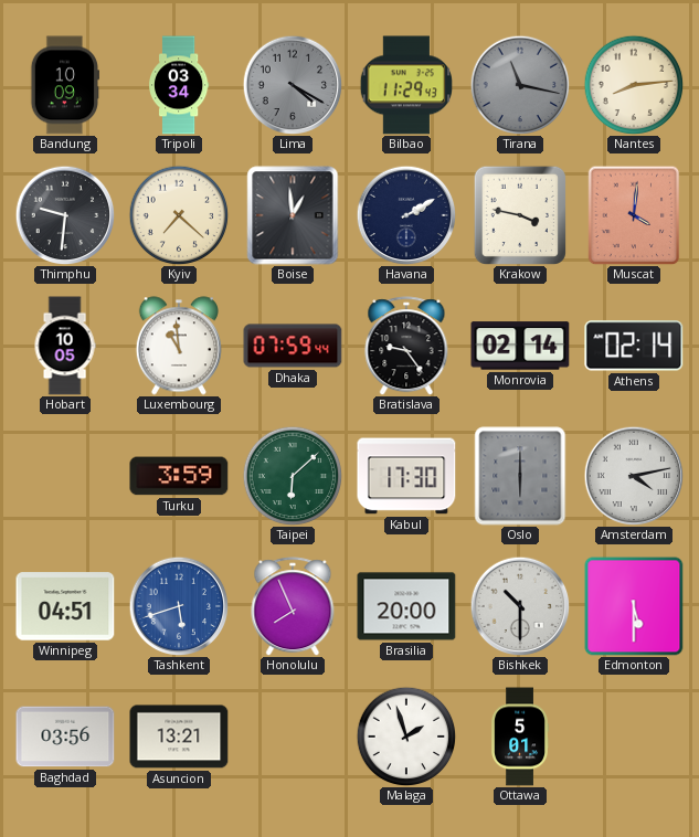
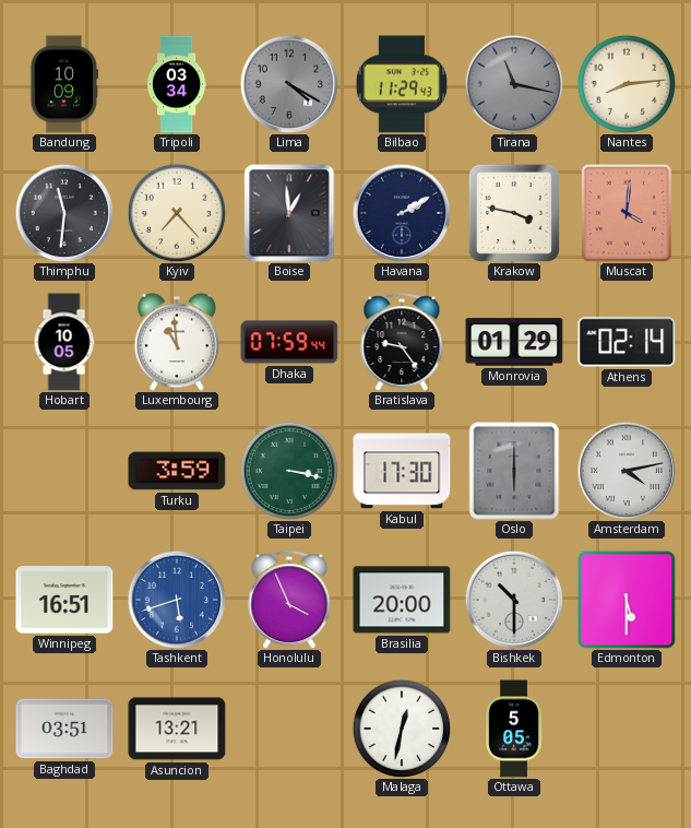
Thimphu: 9:31 -> 11:31
Kyiv: 7:22 -> 7:23
Monrovia: 02:14 -> 01:29
Taipei: 6:08 -> 3:17
Winnipeg: 04:51 -> 16:51
Honolulu: 7:56 -> 3:56
Baghdad: 03:56 -> 03:51
Malaga: 1:57 -> 12:32
Ottawa: 5:01 -> 5:05
